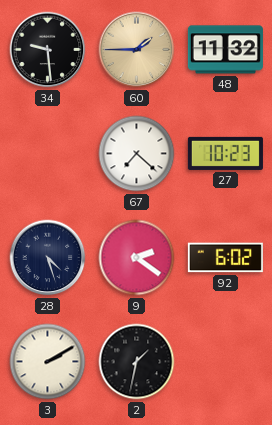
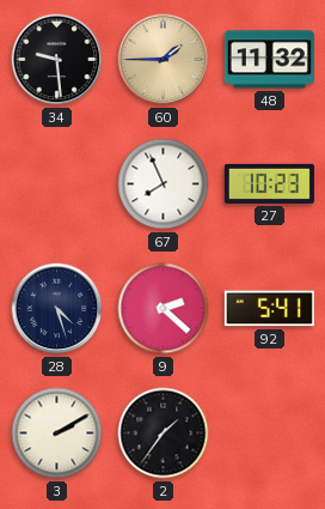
67: 7:22 -> 7:56
9: 2:21 -> 2:22
92: 6:02 -> 5:41
2: 1:32 -> 1:36
